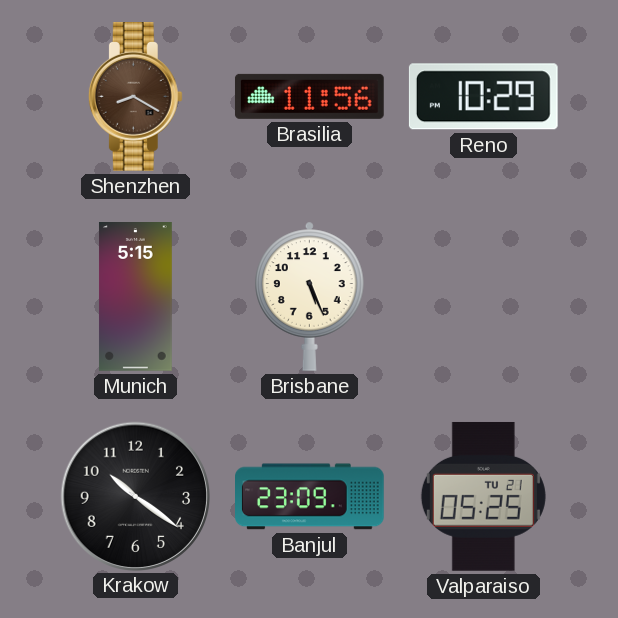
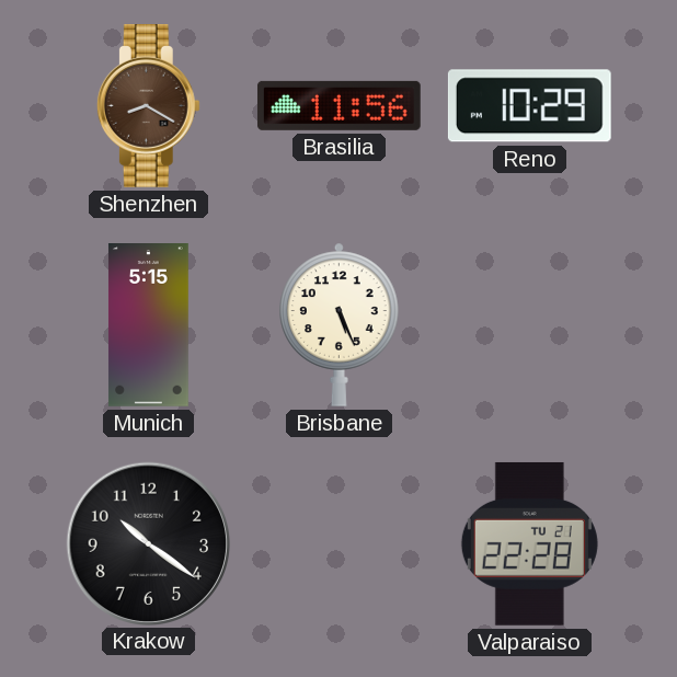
Banjul: 23:09 -> none
Valparaiso: 05:25 -> 22:28
